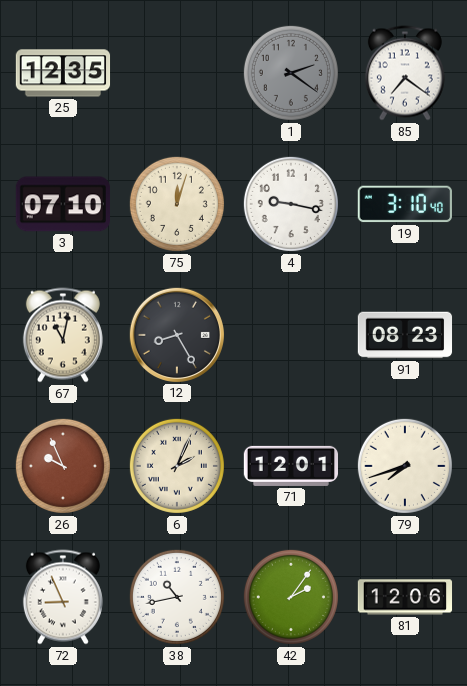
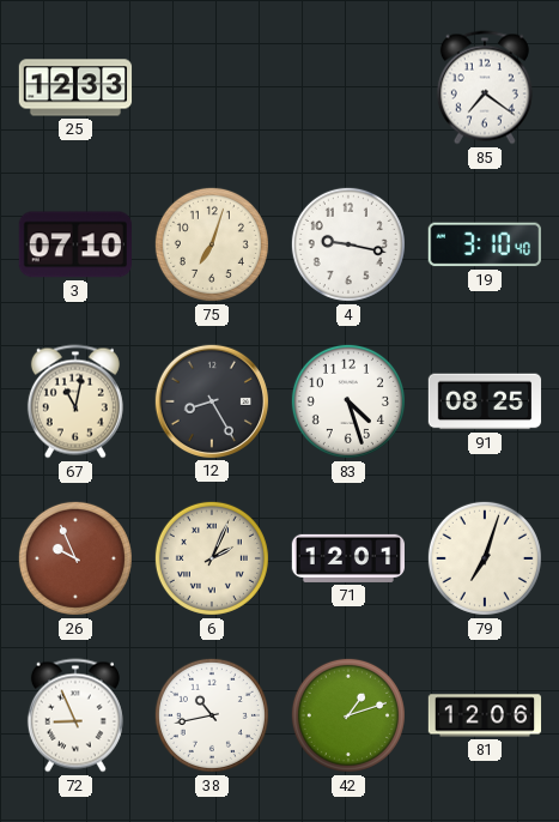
25: 12:35 -> 12:33
1: 2:21 -> none
75: 12:03 -> 7:03
83: none -> 4:27
91: 08:23 -> 08:25
79: 7:42 -> 7:03
42: 2:06 -> 1:12
